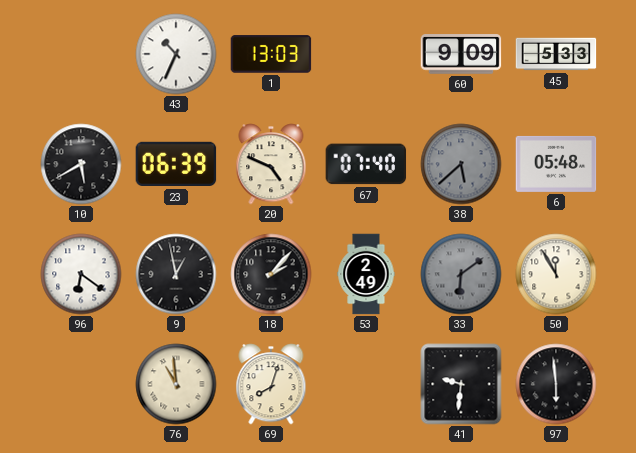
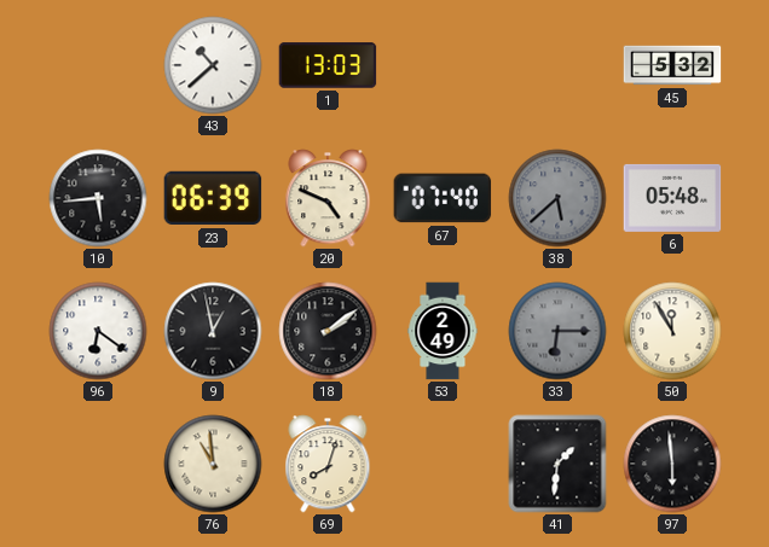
43: 10:34 -> 10:38
60: 9:09 -> none
45: 5:33 -> 5:32
10: 5:40 -> 5:44
18: 2:07 -> 2:09
33: 6:09 -> 6:15
41: 9:31 -> 1:31
